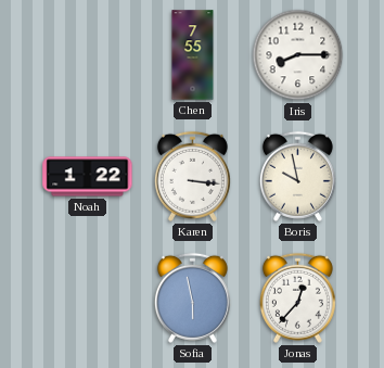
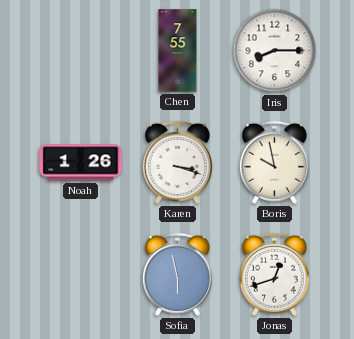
Noah: 1:22 -> 1:26
Karen: 3:16 -> 3:18
Jonas: 12:37 -> 12:42
